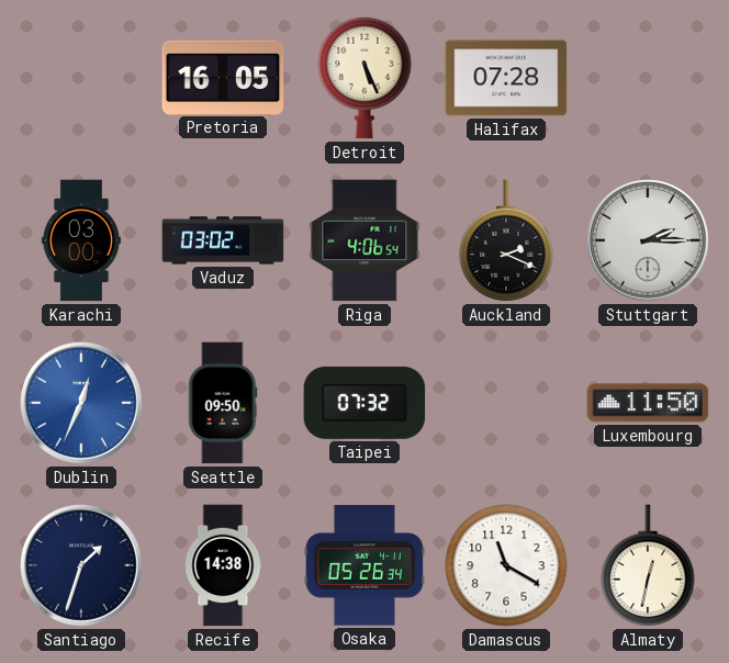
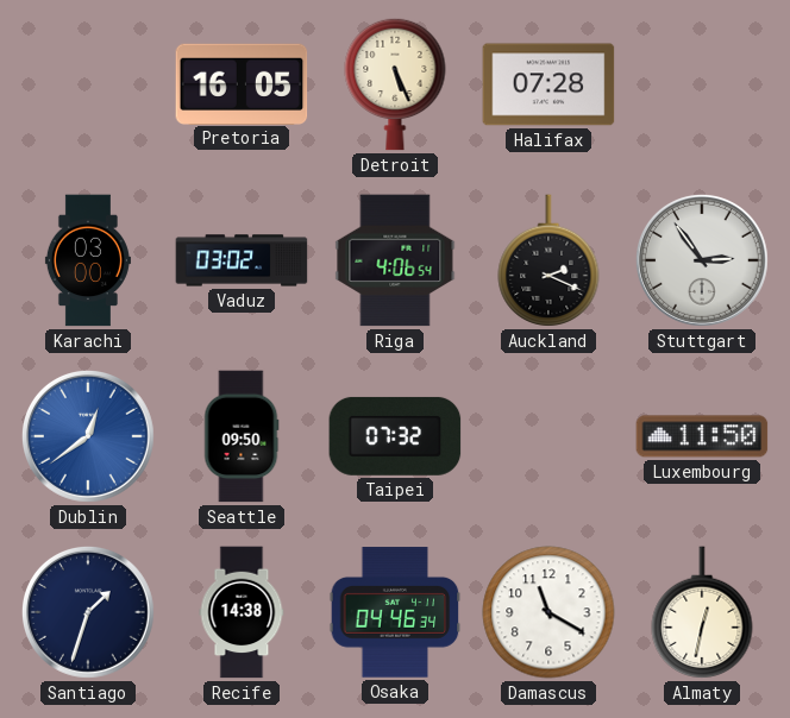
Stuttgart: 2:15 -> 2:54
Dublin: 12:34 -> 12:39
Osaka: 05:26 -> 04:46
